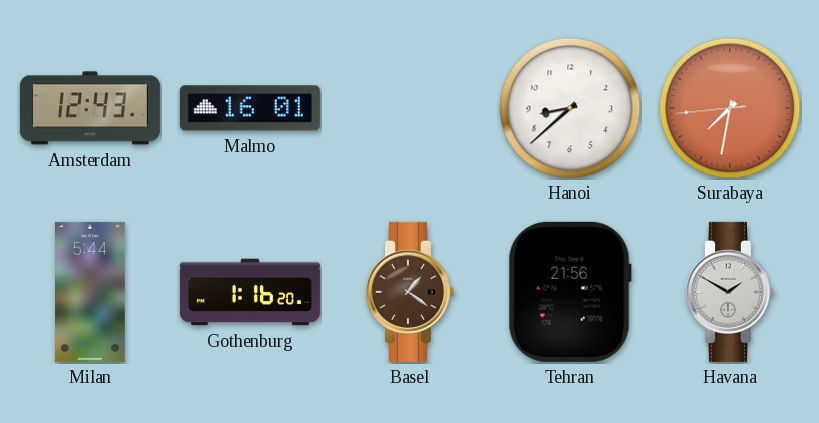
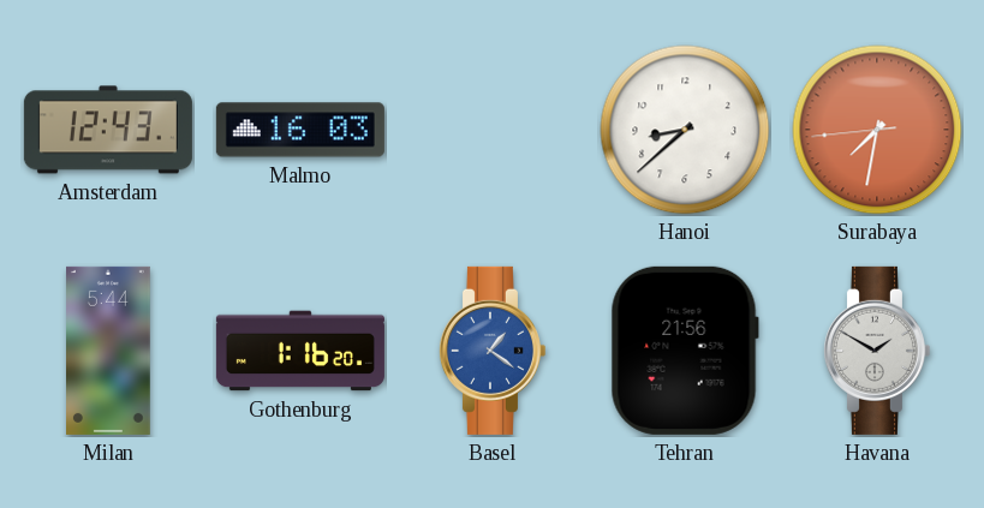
Malmo: 16:01 -> 16:03
Basel dial: brown -> blue
